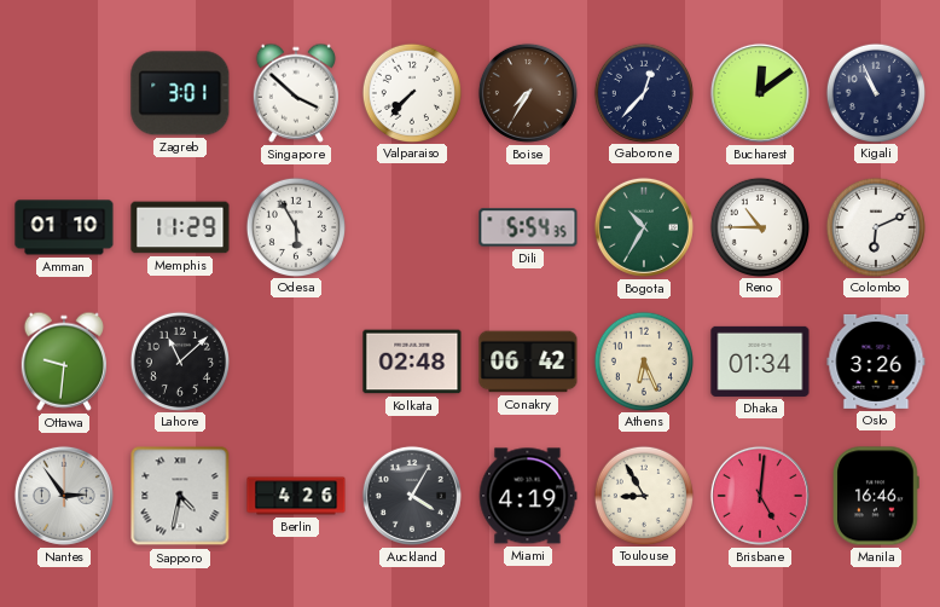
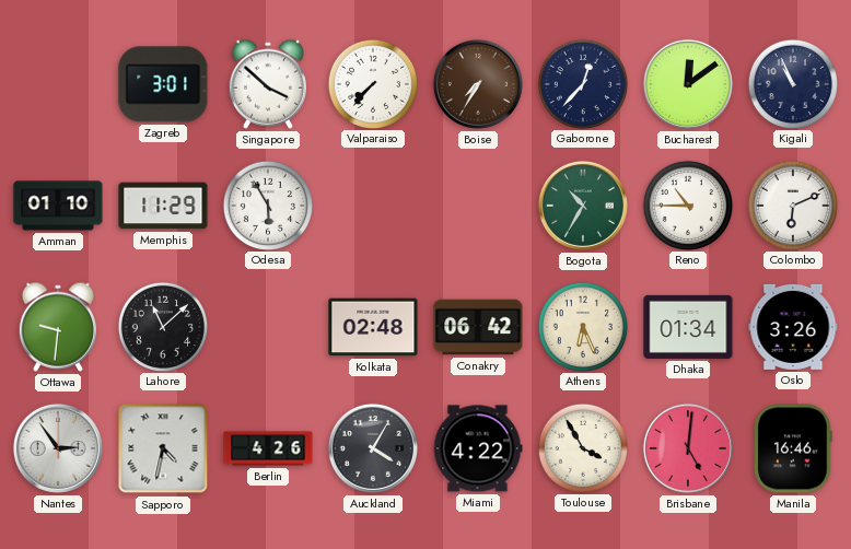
Dili: 5:54 -> none
Miami: 4:19 -> 4:22
Toulouse: 8:55 -> 3:55
